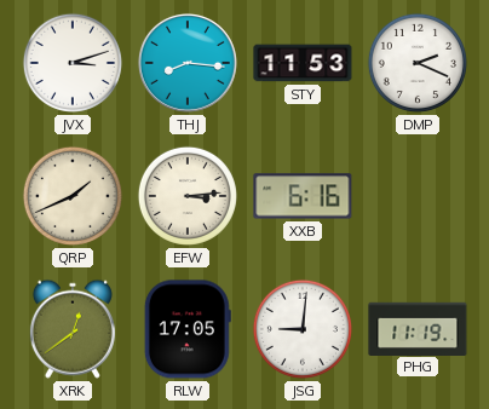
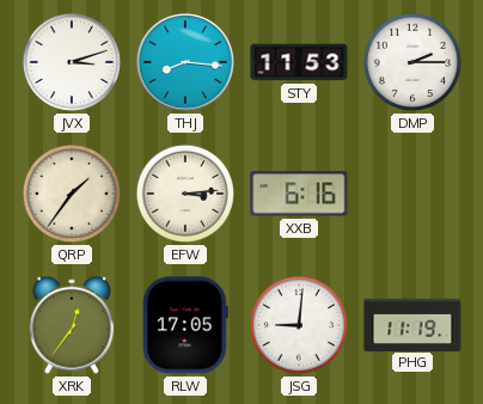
DMP: 2:19 -> 2:15
QRP: 1:41 -> 1:36
XRK: 12:39 -> 12:36
